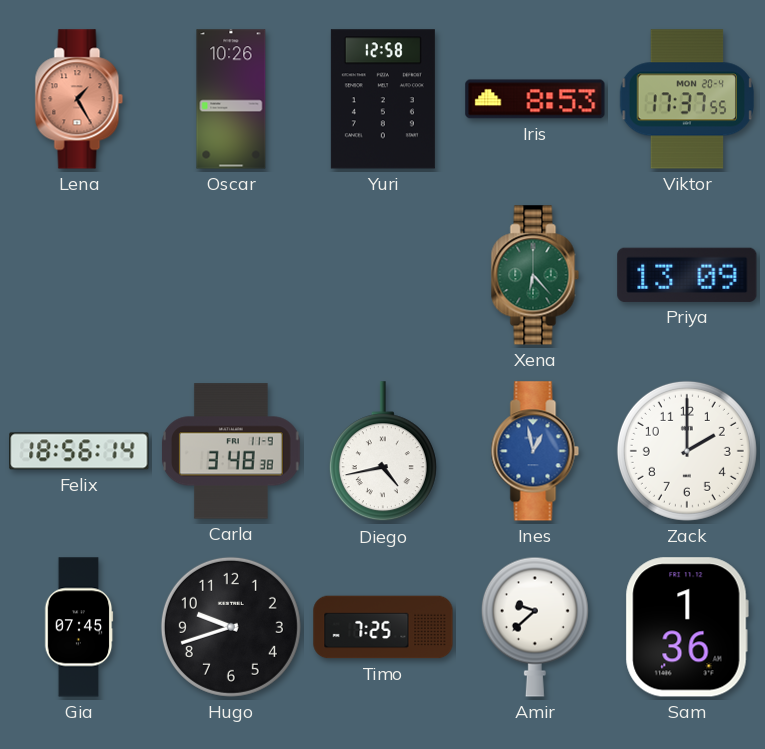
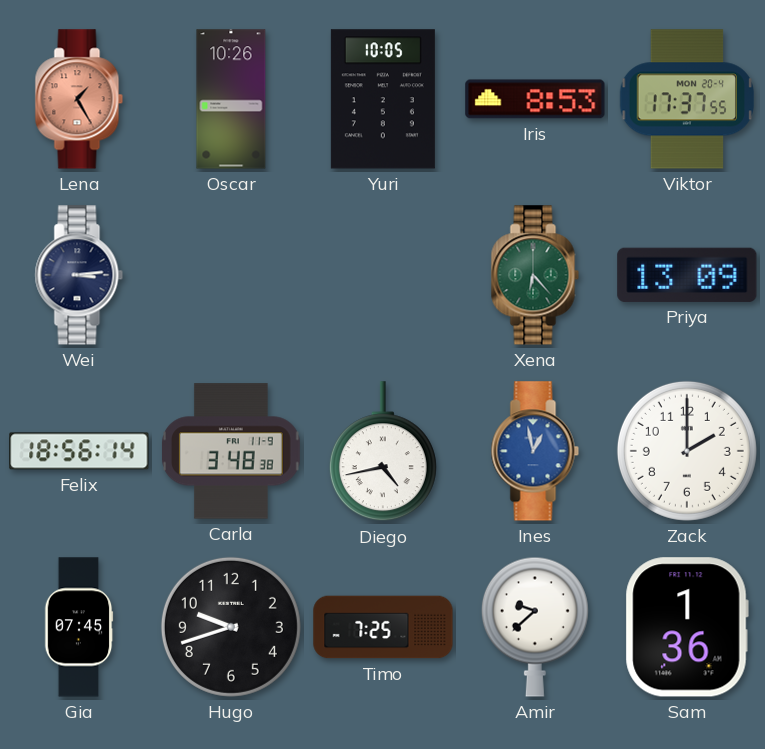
Yuri: 12:58 -> 10:05
Wei: none -> 3:14
